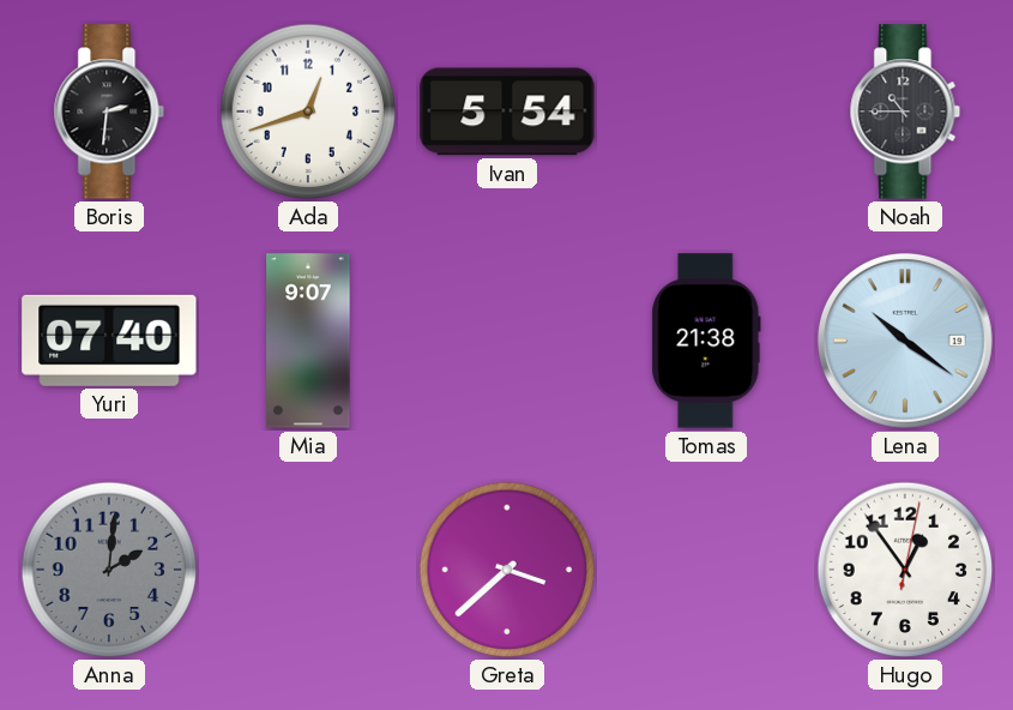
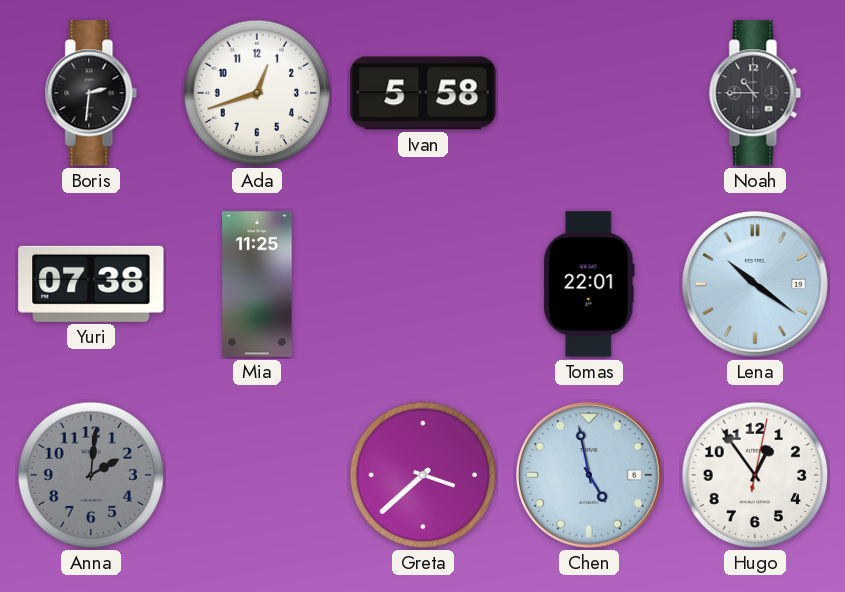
Ivan: 5:54 -> 5:58
Yuri: 07:40 -> 07:38
Mia: 9:07 -> 11:25
Tomas: 21:38 -> 22:01
Chen: none -> 4:58
